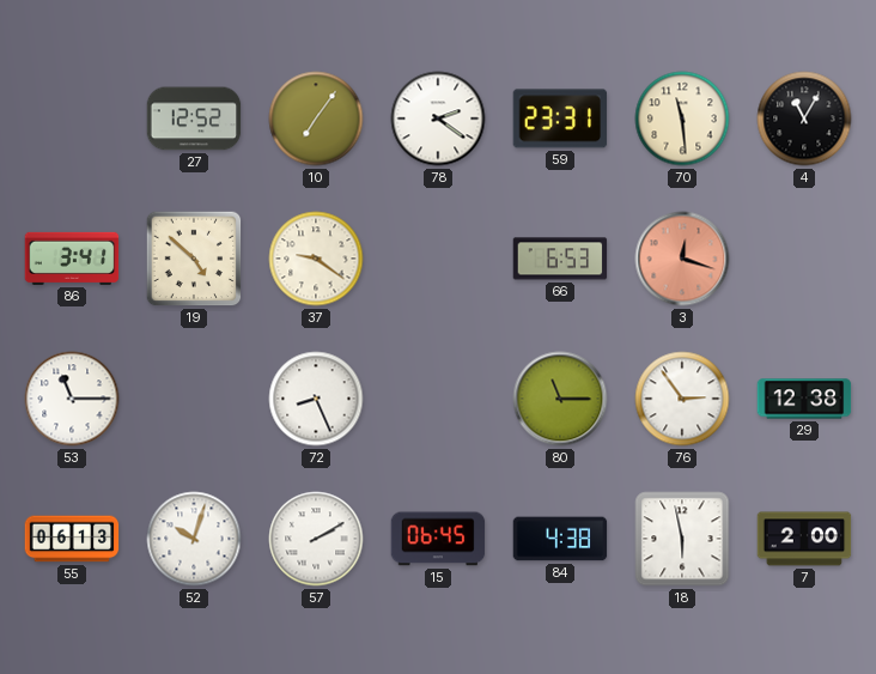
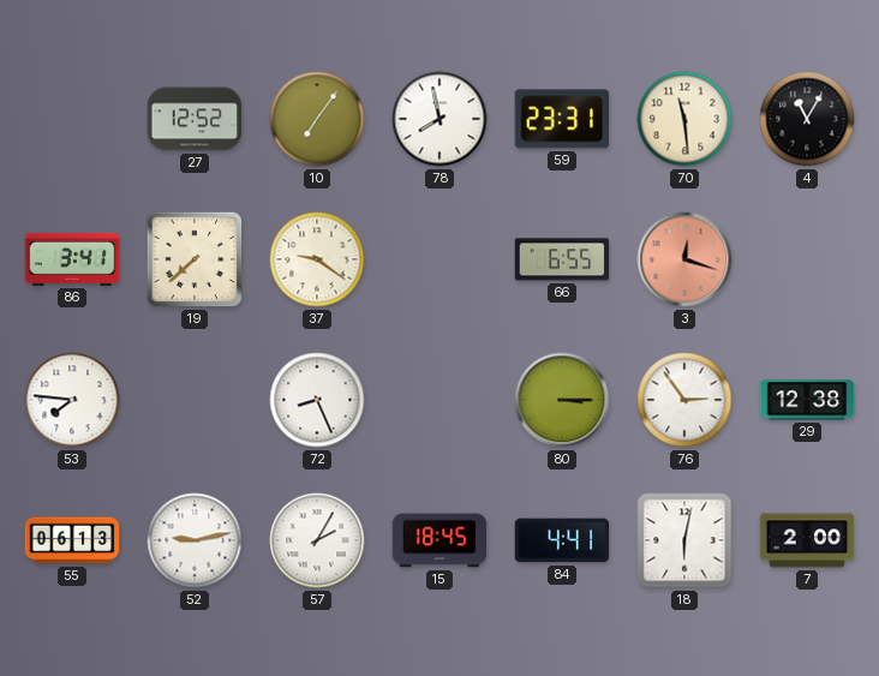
78: 2:21 -> 7:58
19: 4:52 -> 7:38
66: 6:53 -> 6:55
53: 11:15 -> 7:46
80: 11:15 -> 3:15
52: 10:03 -> 9:13
57: 2:10 -> 2:05
15: 06:45 -> 18:45
84: 4:38 -> 4:41
18: 5:58 -> 6:02
